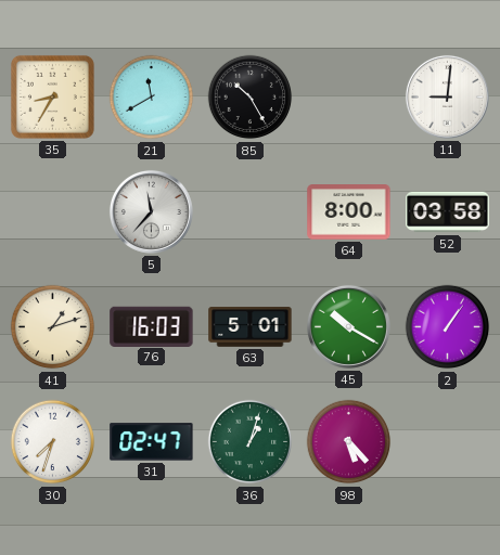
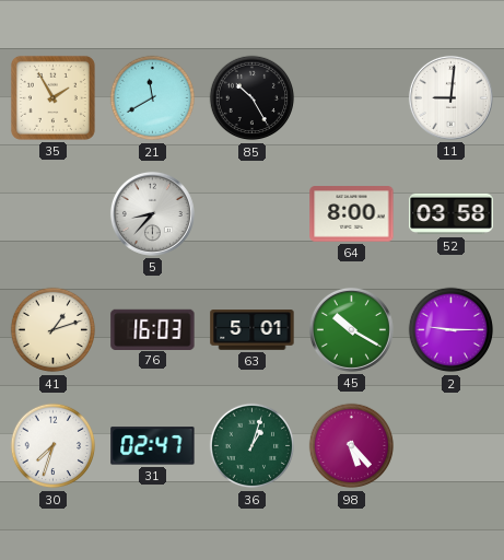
35: 8:35 -> 1:55
5: 11:37 -> 8:37
2: 1:06 -> 9:15
